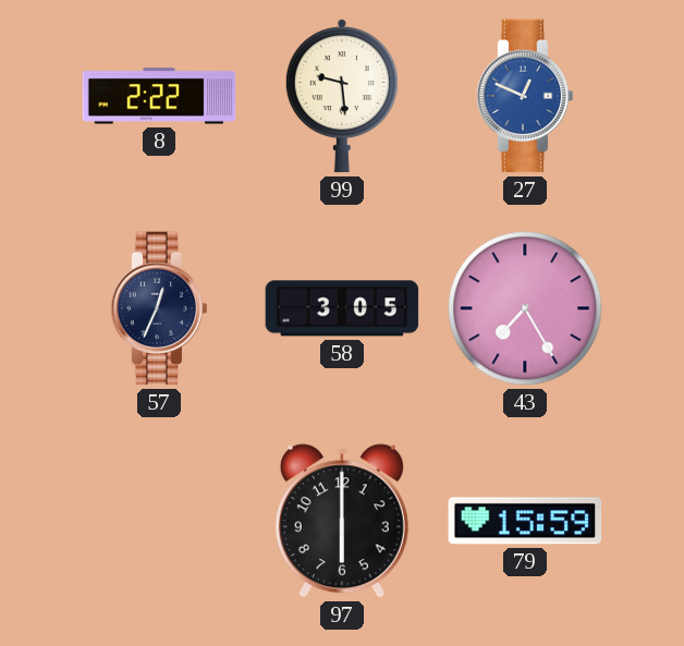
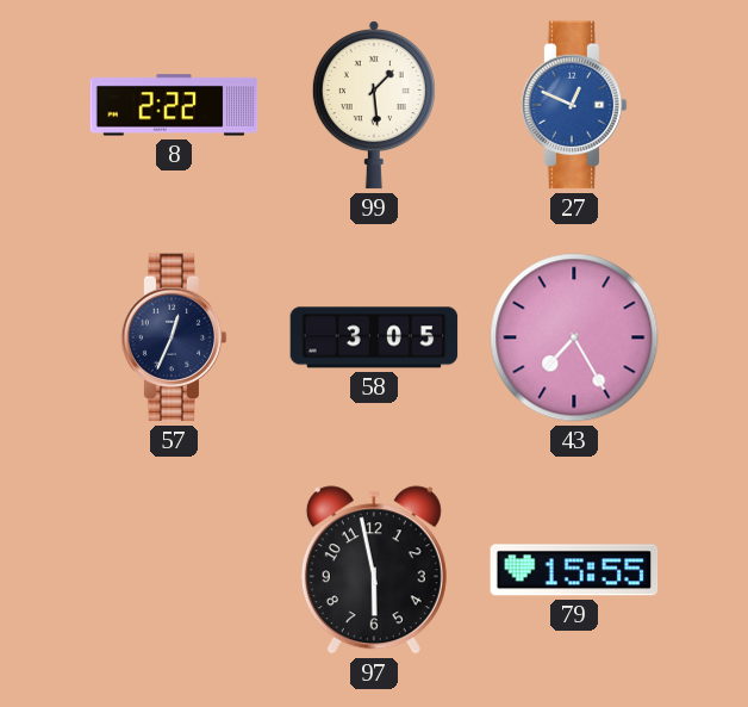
99: 9:29 -> 1:29
97: 6:00 -> 5:58
79: 15:59 -> 15:55
